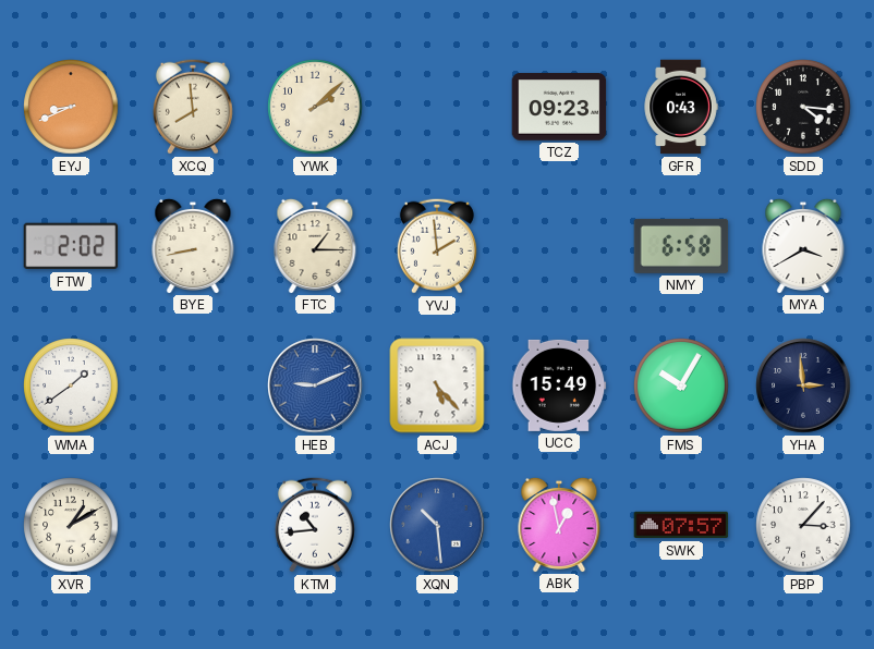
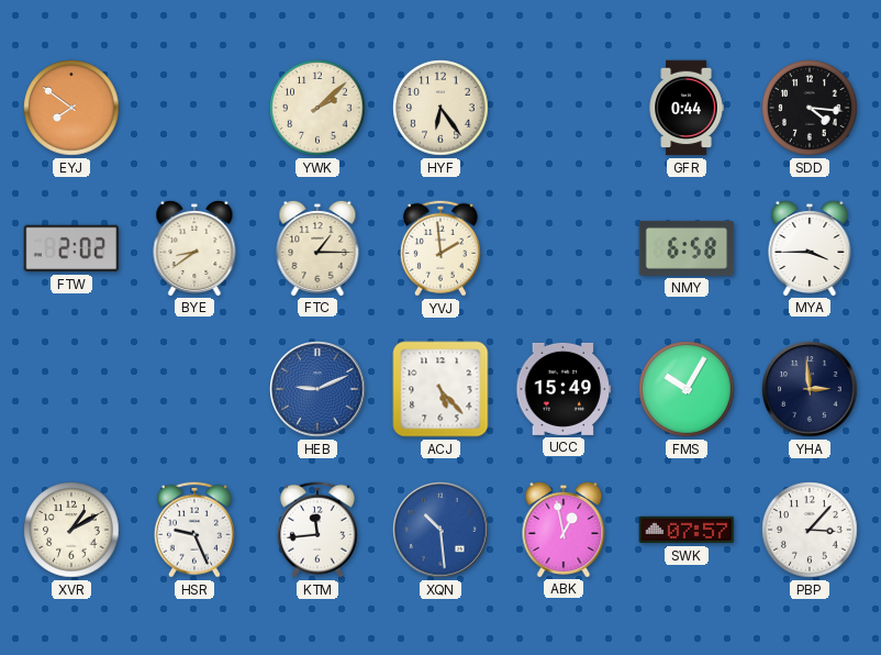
EYJ: 8:41 -> 7:51
XCQ: 7:59 -> none
HYF: none -> 6:24
TCZ: 09:23 -> none
GFR: 0:43 -> 0:44
BYE: 8:43 -> 8:39
MYA: 3:40 -> 3:45
WMA: 1:39 -> none
HSR: none -> 9:26
KTM: 10:44 -> 11:44
